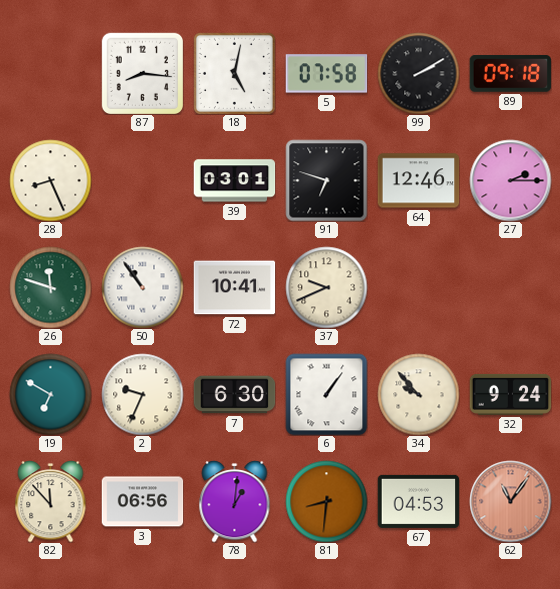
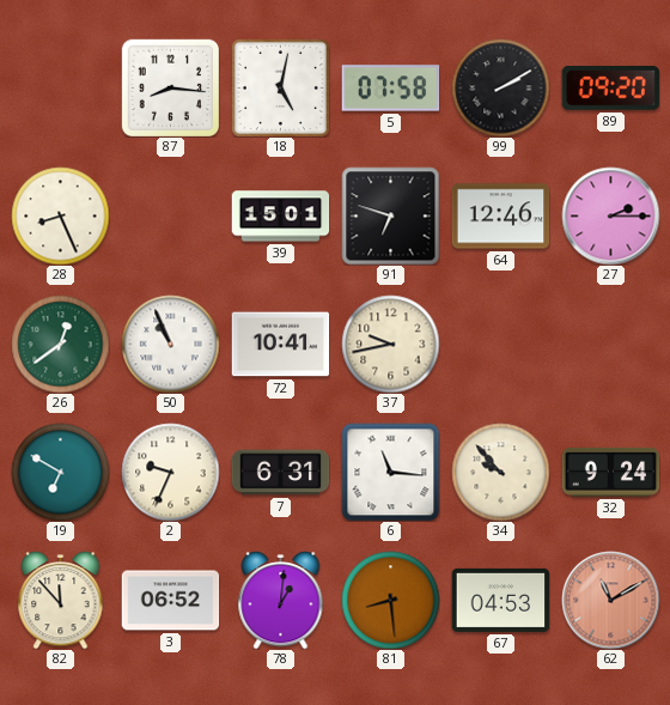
89: 09:18 -> 09:20
39: 03:01 -> 15:01
26: 11:48 -> 12:39
50: 10:54 -> 10:56
37: 9:41 -> 9:43
7: 6:30 -> 6:31
6: 1:06 -> 11:16
3: 06:56 -> 06:52
81: 8:31 -> 8:29
62: 11:06 -> 11:10
